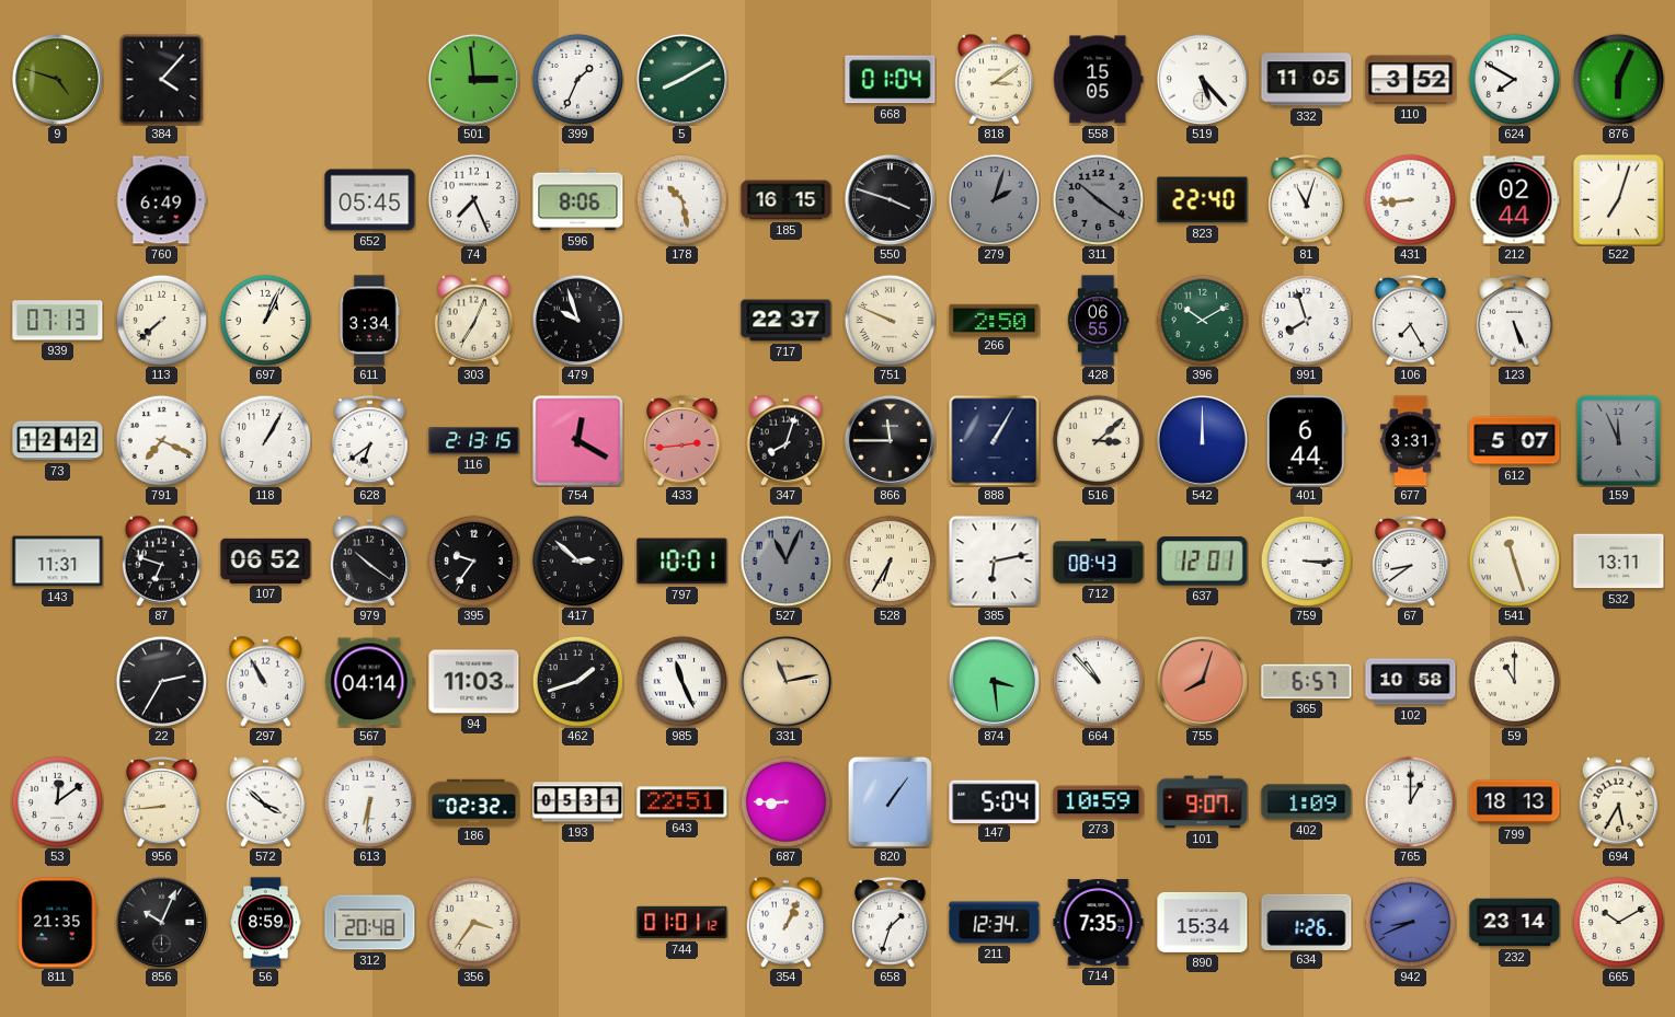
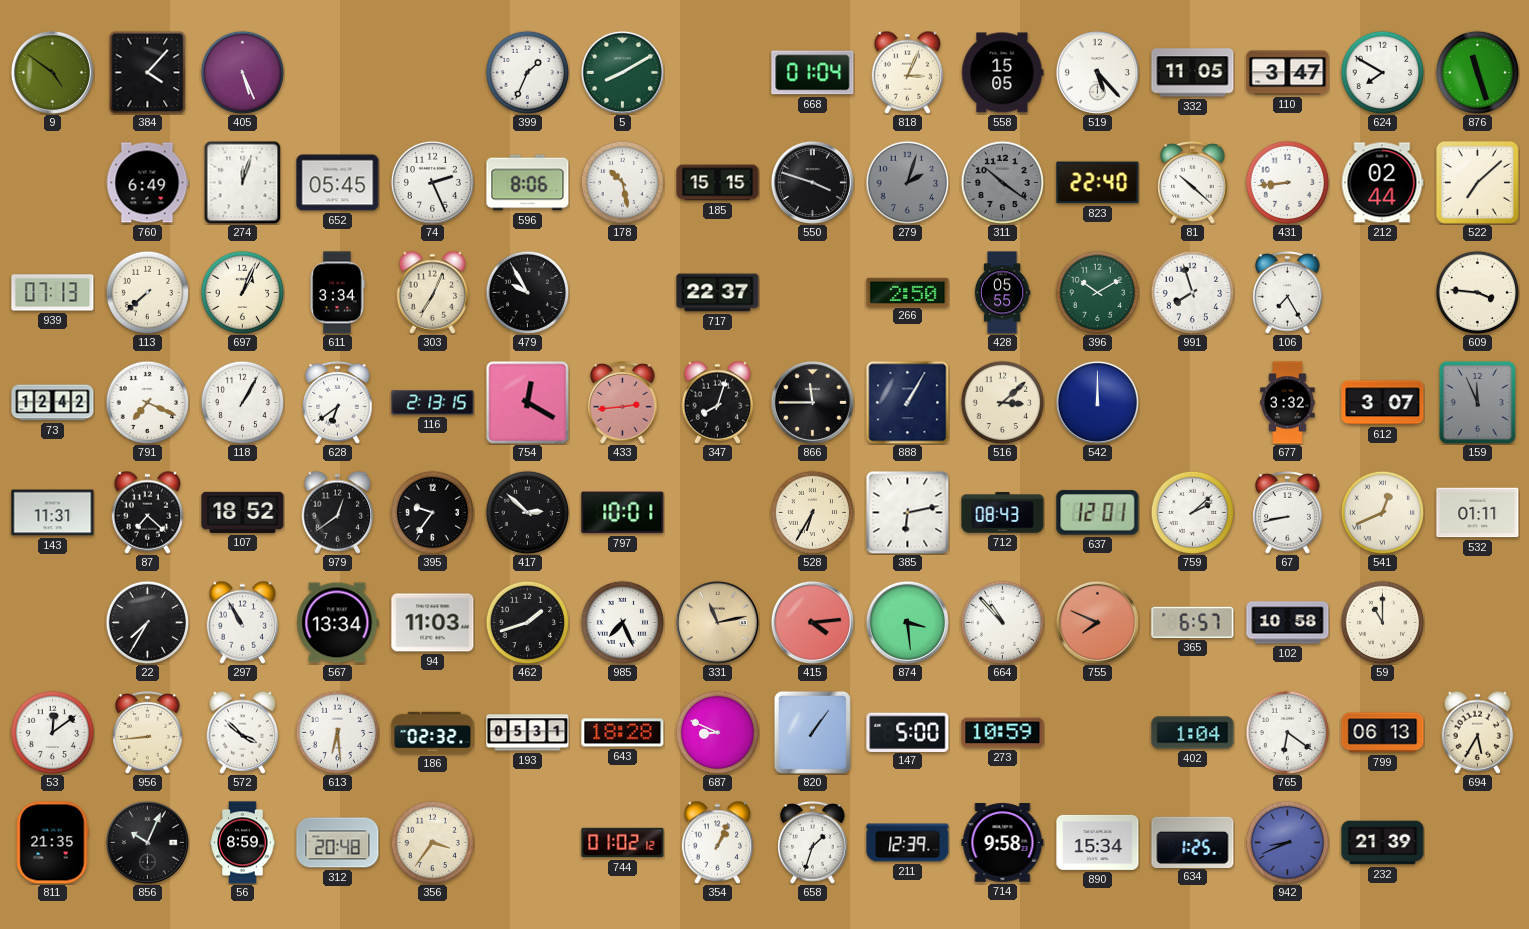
9: 4:48 -> 4:51
405: none -> 5:26
501: 2:59 -> none
818: 3:09 -> 3:04
110: 3:52 -> 3:47
876: 6:04 -> 11:27
274: none -> 12:03
74: 7:26 -> 2:26
185: 16:15 -> 15:15
81: 11:03 -> 10:22
522: 7:03 -> 7:08
479: 9:57 -> 9:55
751: 9:49 -> none
428: 06:55 -> 05:55
123: 5:26 -> none
609: none -> 3:46
401: 6:44 -> none
677: 3:31 -> 3:32
612: 5:07 -> 3:07
87: 6:48 -> 7:22
107: 06:52 -> 18:52
979: 10:21 -> 12:39
527: 11:04 -> none
759: 3:15 -> 2:08
67: 8:39 -> 8:43
541: 11:27 -> 12:41
532: 13:11 -> 01:11
22: 2:35 -> 7:35
567: 04:14 -> 13:34
985: 11:26 -> 7:26
415: none -> 4:14
755: 8:03 -> 7:49
613: 6:31 -> 6:29
643: 22:51 -> 18:28
687: 8:45 -> 8:49
147: 5:04 -> 5:00
101: 9:07 -> none
402: 1:09 -> 1:04
765: 1:00 -> 6:21
799: 18:13 -> 06:13
744: 01:01 -> 01:02
211: 12:34 -> 12:39
714: 7:35 -> 9:58
634: 1:26 -> 1:25
232: 23:14 -> 21:39
665: 10:10 -> none
